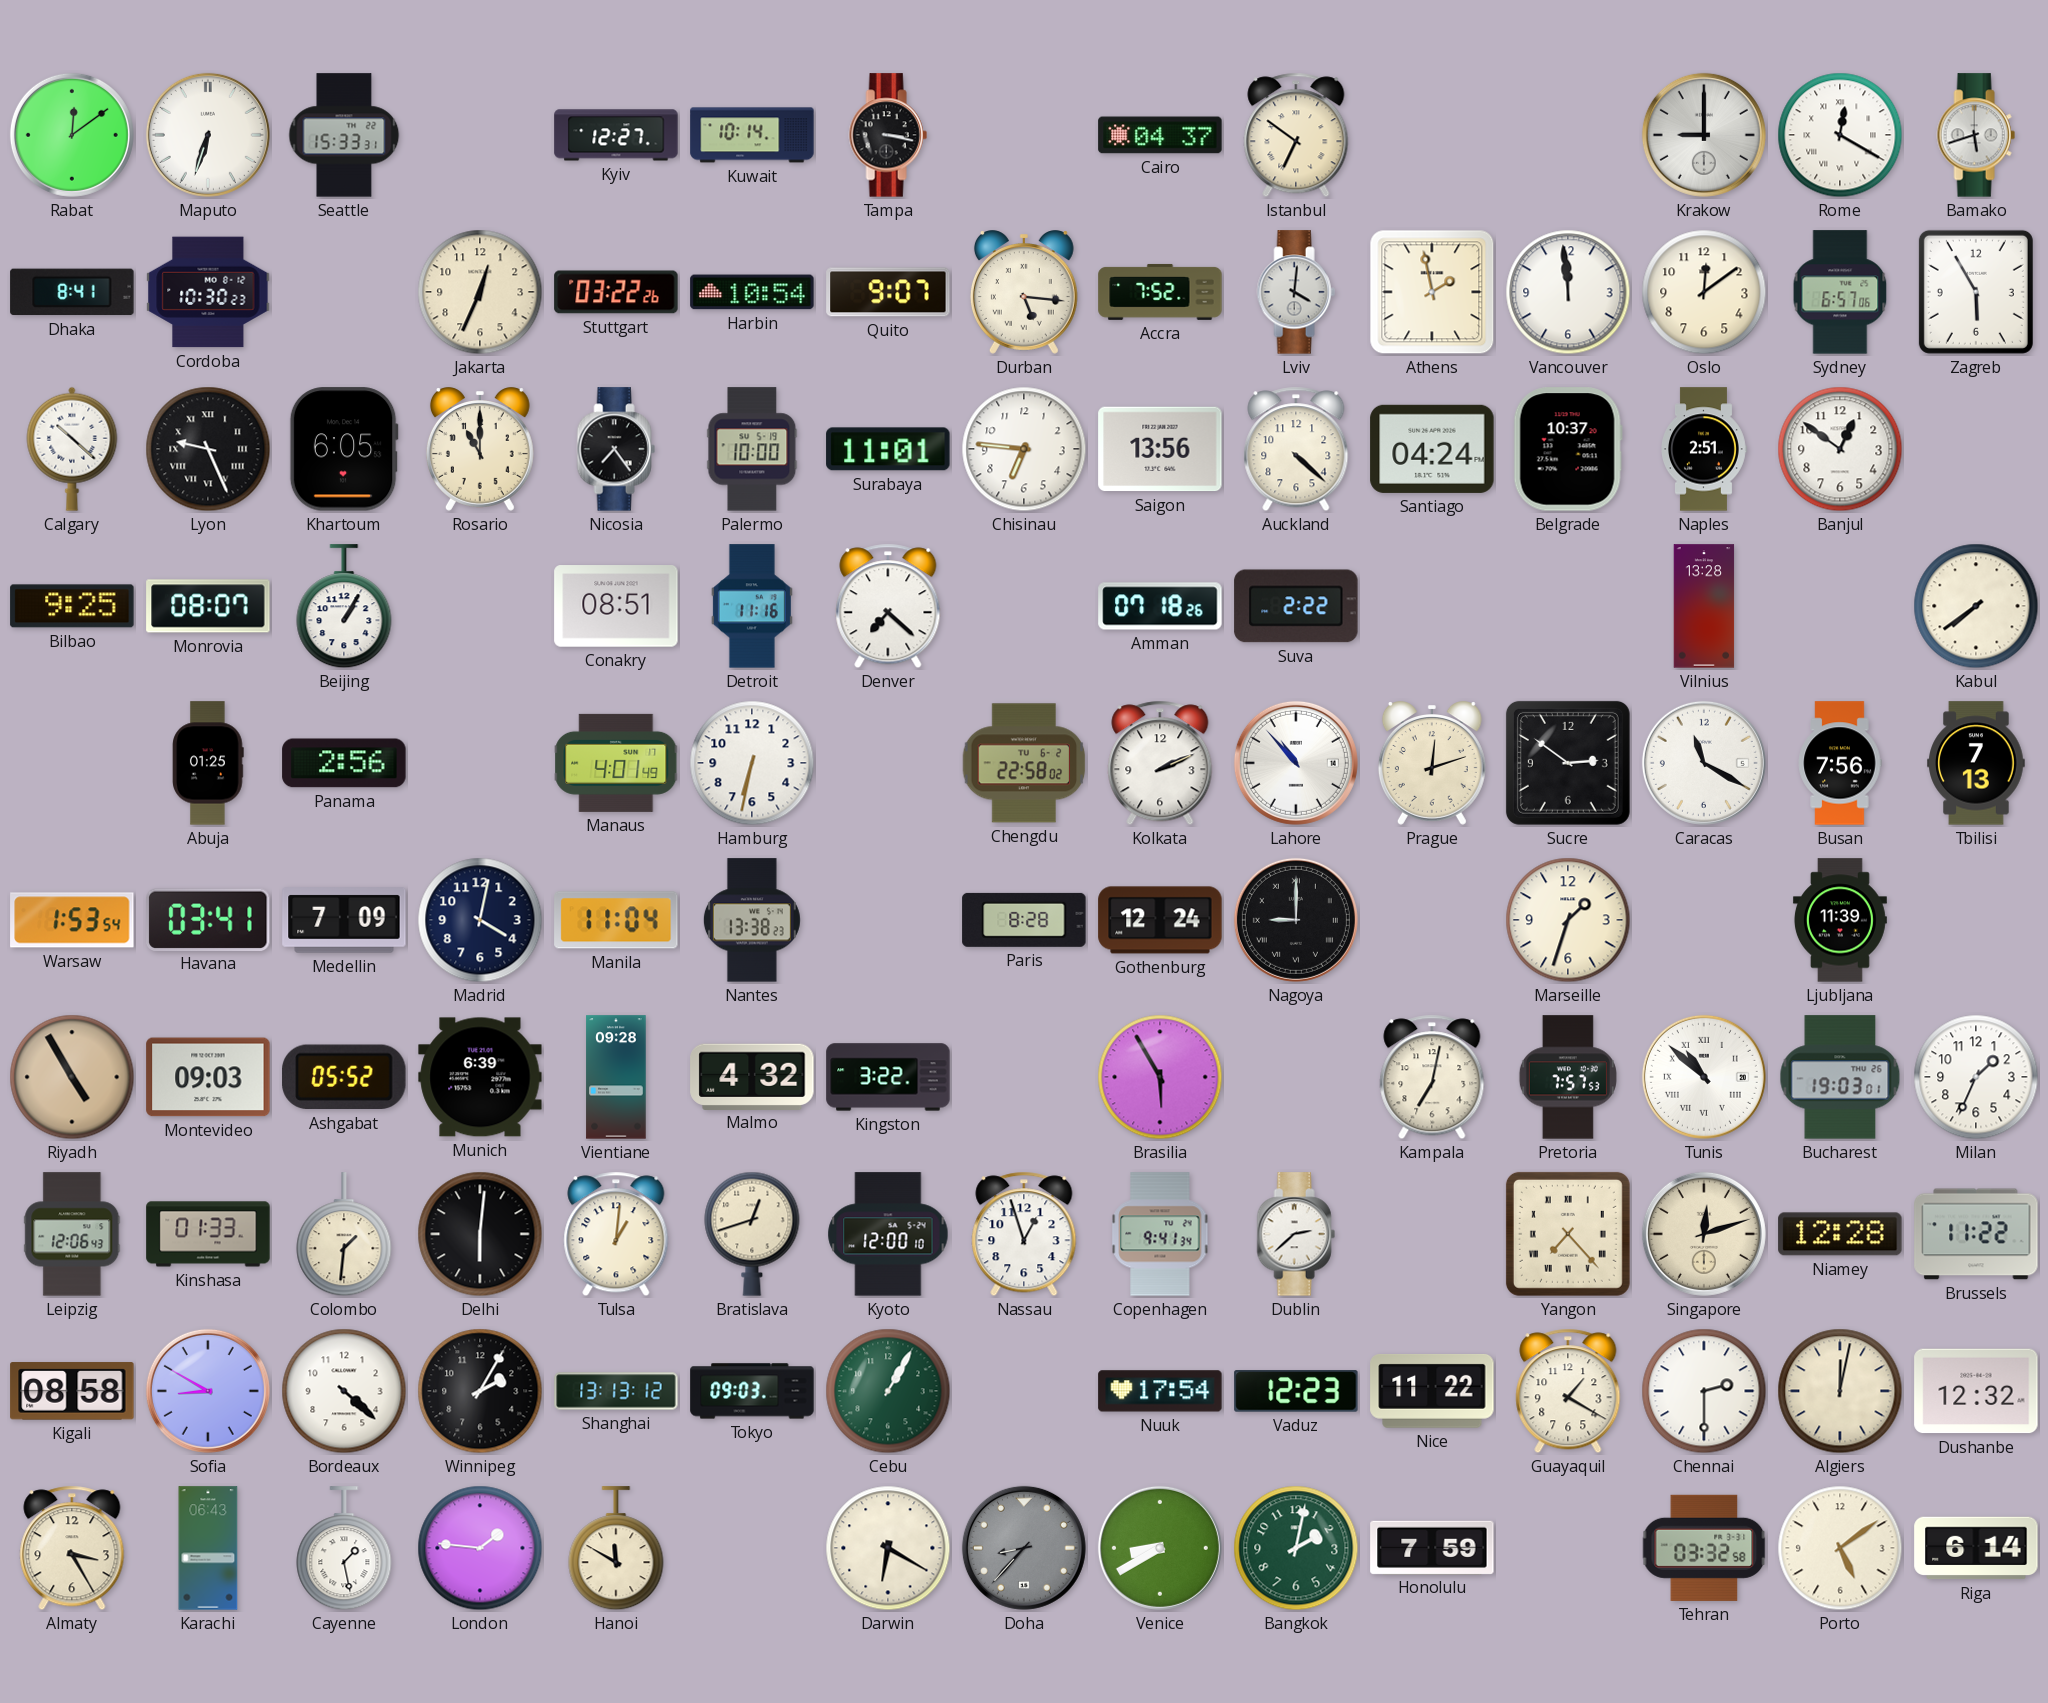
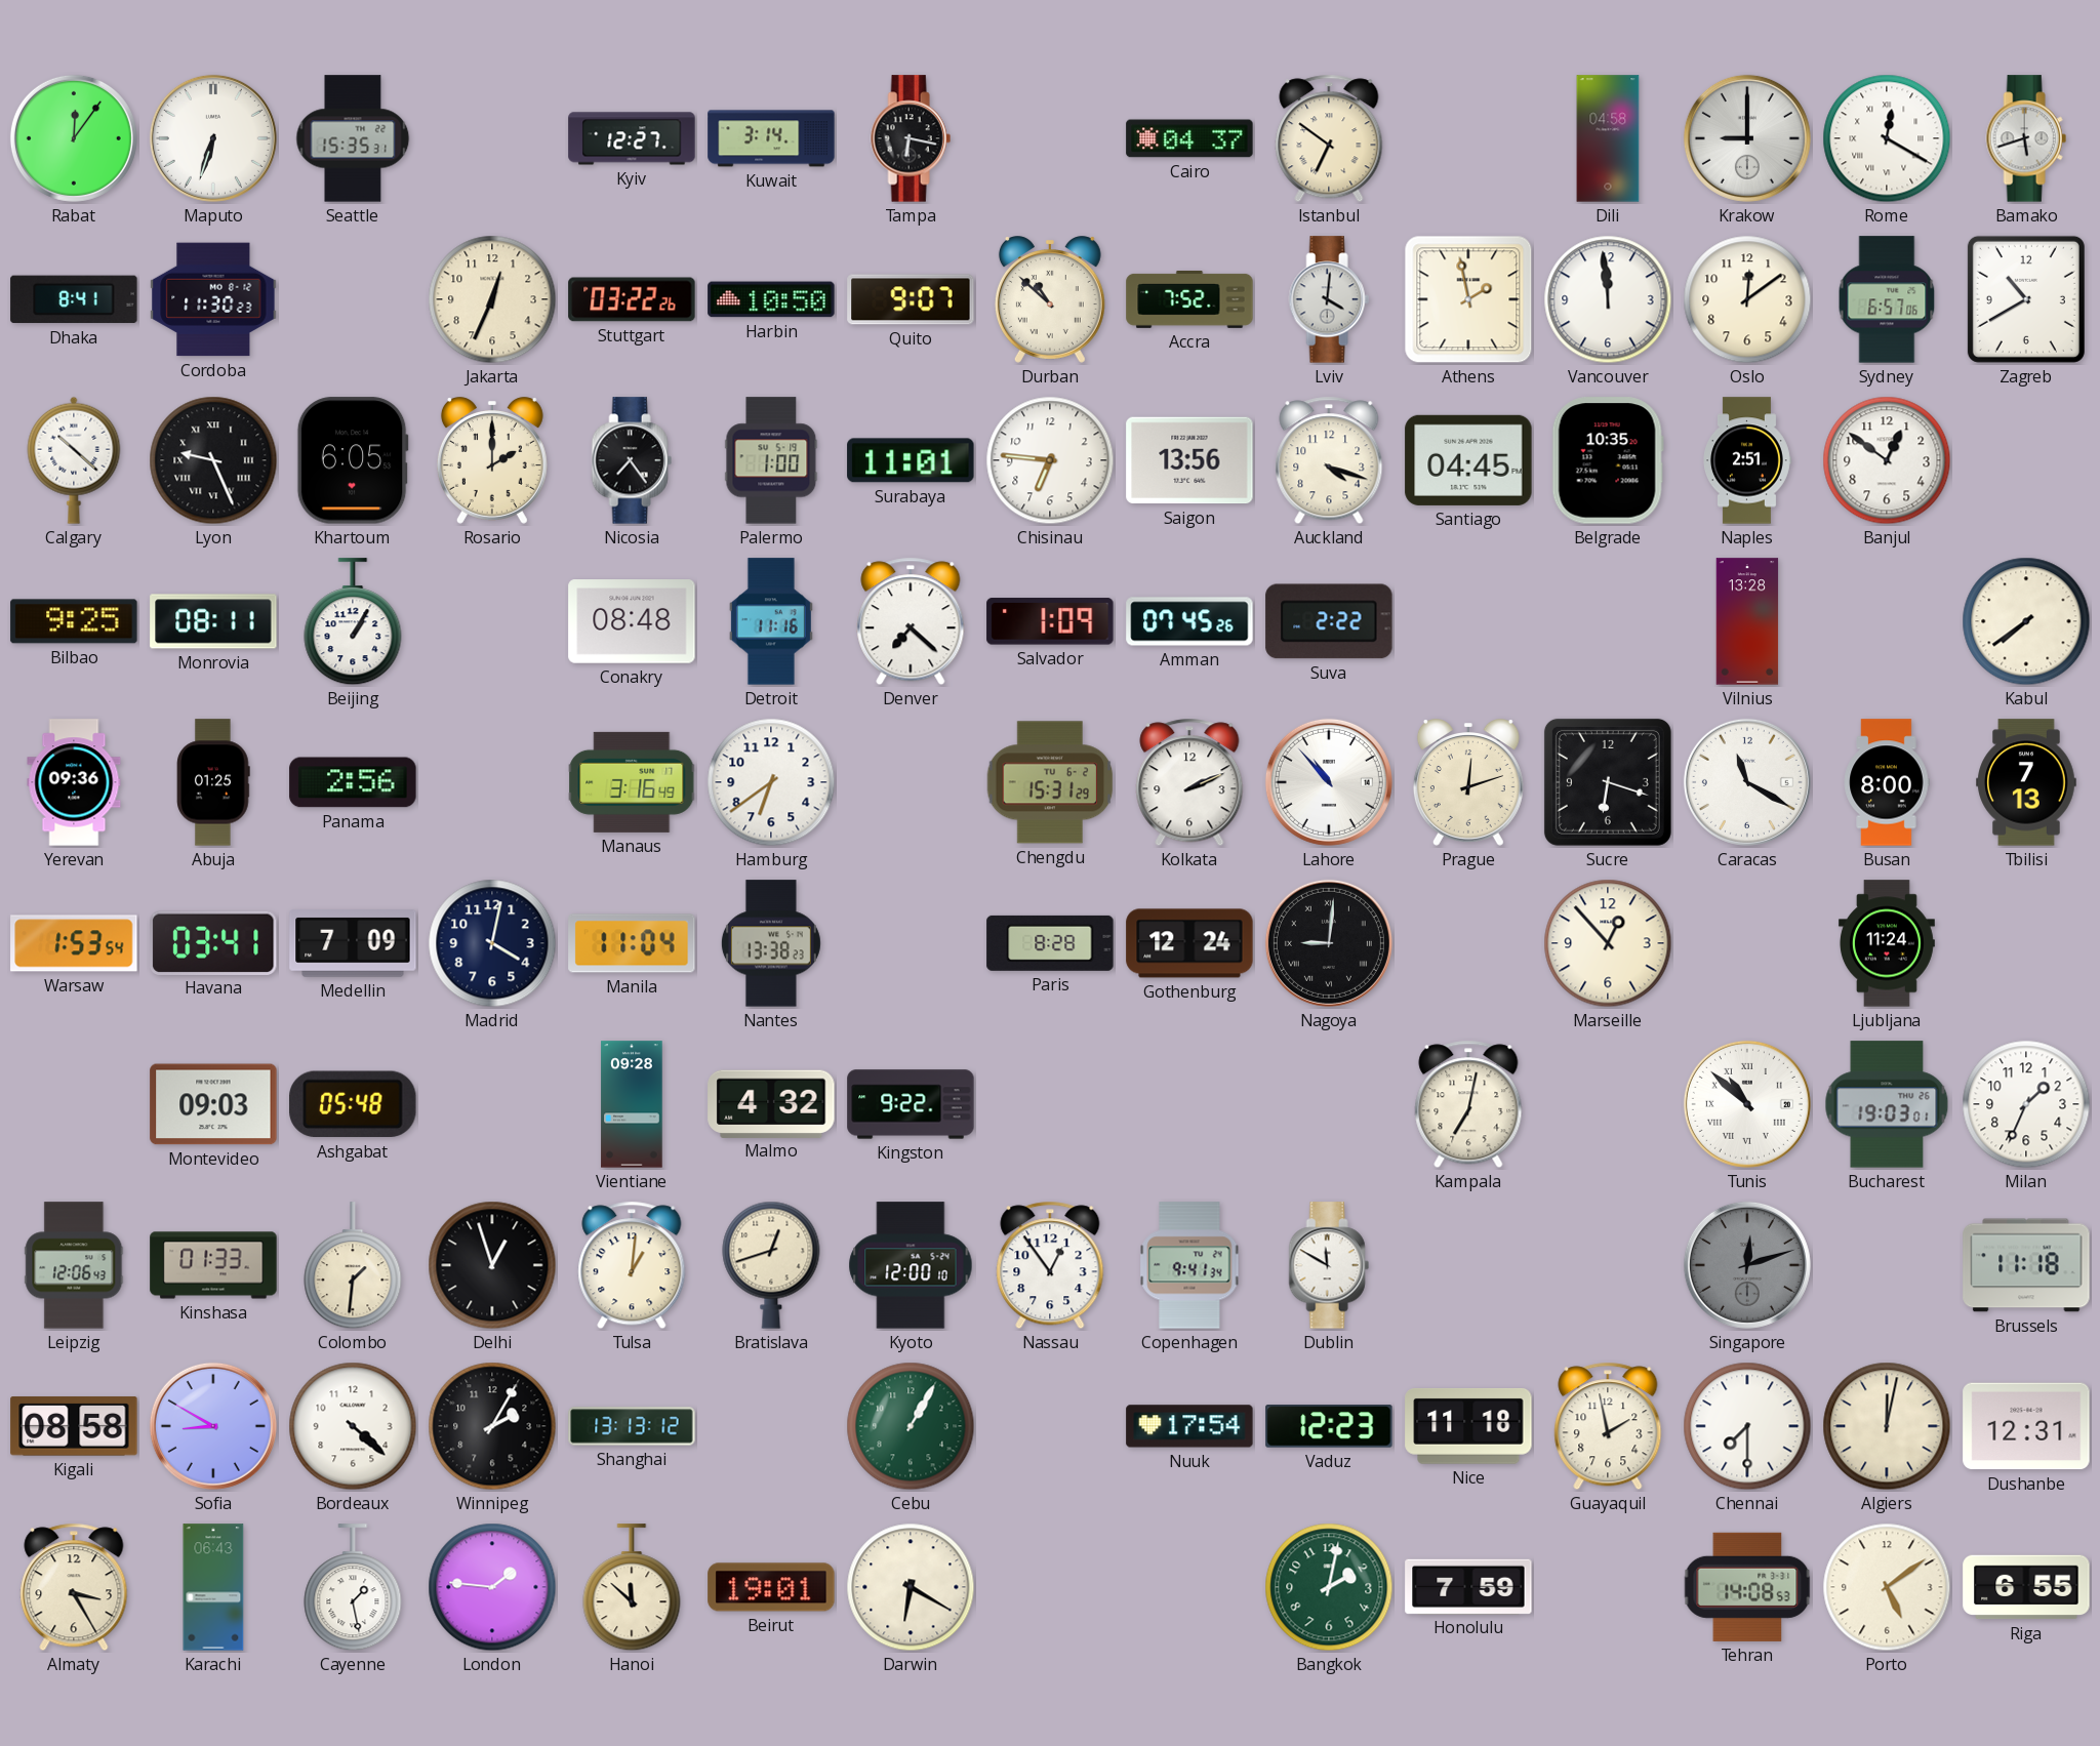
Rabat: 12:09 -> 12:06
Seattle: 15:33 -> 15:35
Kuwait: 10:14 -> 3:14
Tampa: 3:17 -> 6:17
Dili: none -> 04:58
Cordoba: 10:30 -> 11:30
Harbin: 10:54 -> 10:50
Durban: 5:16 -> 10:52
Zagreb: 5:55 -> 10:40
Rosario: 11:00 -> 2:00
Palermo: 10:00 -> 1:00
Auckland: 4:22 -> 4:18
Santiago: 04:24 -> 04:45
Belgrade: 10:37 -> 10:35
Monrovia: 08:07 -> 08:11
Conakry: 08:51 -> 08:48
Salvador: none -> 1:09
Amman: 07:18 -> 07:45
Yerevan: none -> 09:36
Manaus: 4:01 -> 3:16
Hamburg: 6:32 -> 6:39
Chengdu: 22:58 -> 15:31
Sucre: 2:51 -> 6:18
Busan: 7:56 -> 8:00
Nagoya: 9:00 -> 9:01
Marseille: 1:33 -> 12:53
Ljubljana: 11:39 -> 11:24
Riyadh: 4:55 -> none
Ashgabat: 05:52 -> 05:48
Munich: 6:39 -> none
Kingston: 3:22 -> 9:22
Brasilia: 5:55 -> none
Pretoria: 7:57 -> none
Delhi: 6:01 -> 12:57
Nassau: 12:57 -> 12:54
Dublin: 2:38 -> 11:50
Yangon: 7:23 -> none
Singapore dial: cream -> grey
Niamey: 12:28 -> none
Brussels: 11:22 -> 11:18
Tokyo: 09:03 -> none
Nice: 11:22 -> 11:18
Guayaquil: 1:20 -> 1:58
Chennai: 2:30 -> 7:30
Dushanbe: 12:32 -> 12:31
Hanoi: 11:50 -> 11:52
Beirut: none -> 19:01
Doha: 8:37 -> none
Venice: 8:40 -> none
Tehran: 03:32 -> 14:08
Riga: 6:14 -> 6:55
